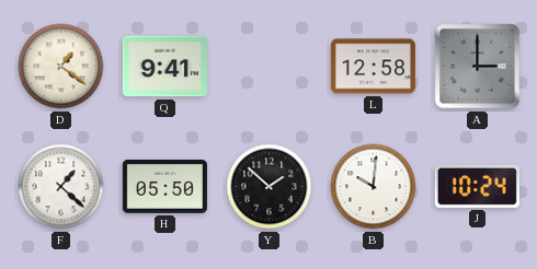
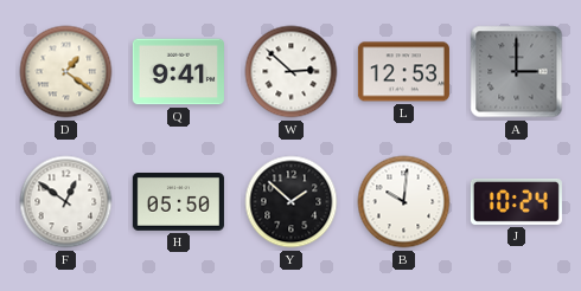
W: none -> 2:52
L: 12:58 -> 12:53
F: 1:22 -> 12:51
